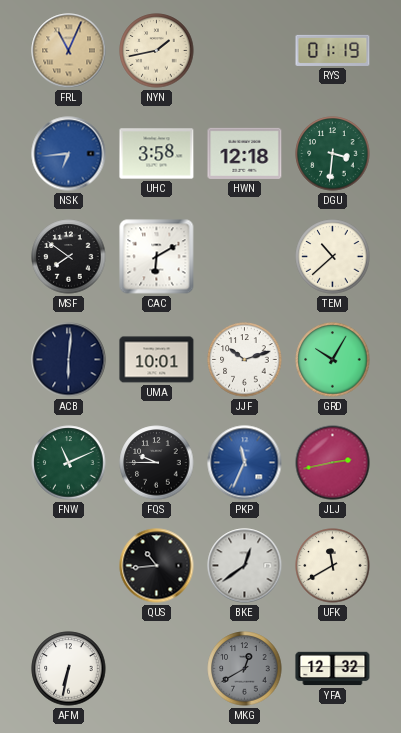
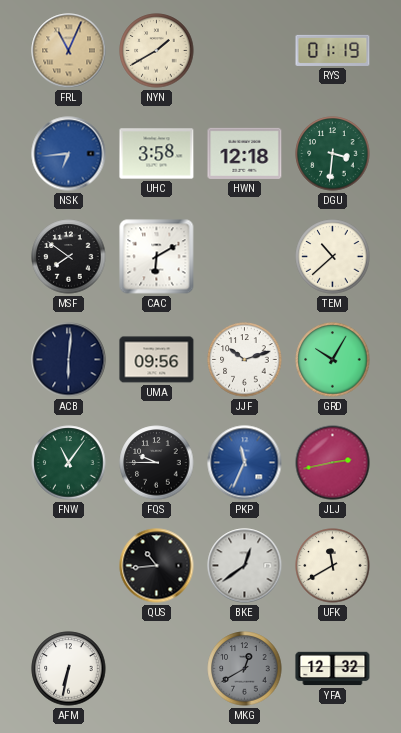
NYN: 1:43 -> 1:40
UMA: 10:01 -> 09:56
FNW: 11:11 -> 11:06
